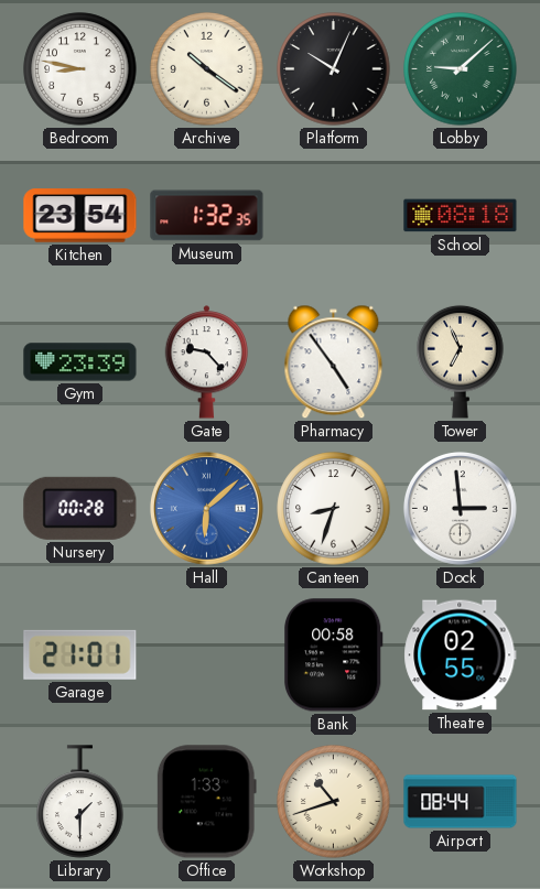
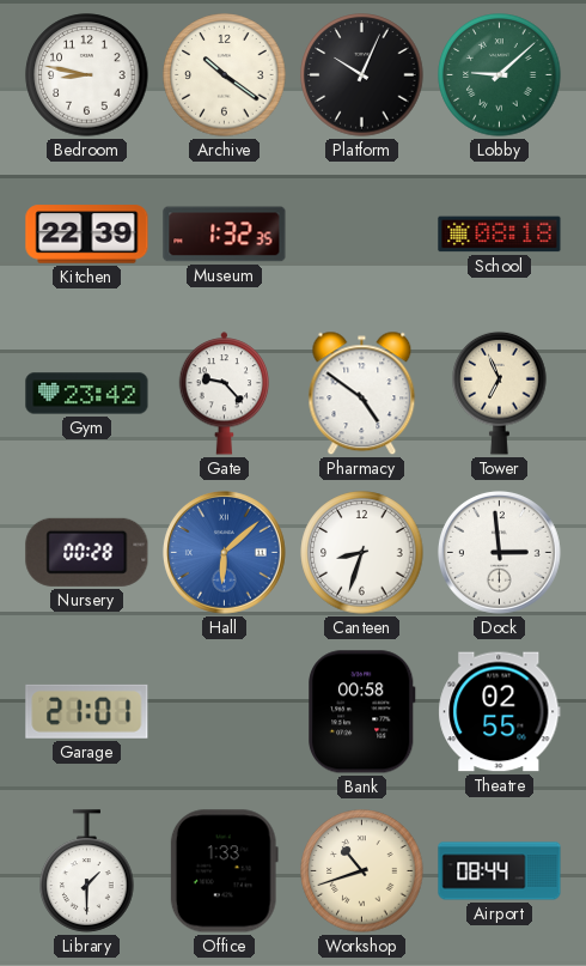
Kitchen: 23:54 -> 22:39
Gym: 23:39 -> 23:42
Pharmacy: 4:54 -> 4:51
